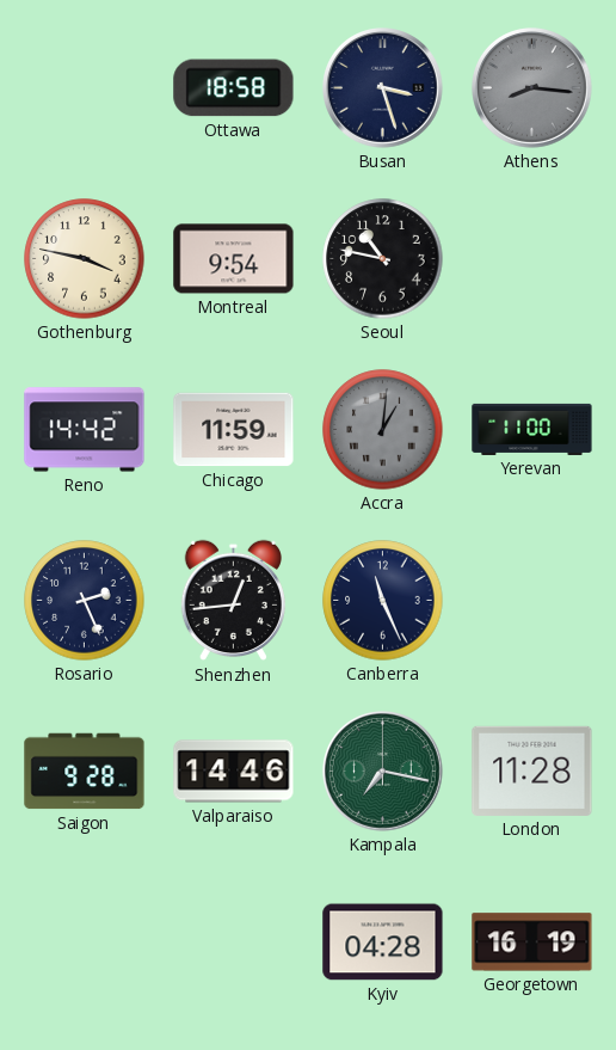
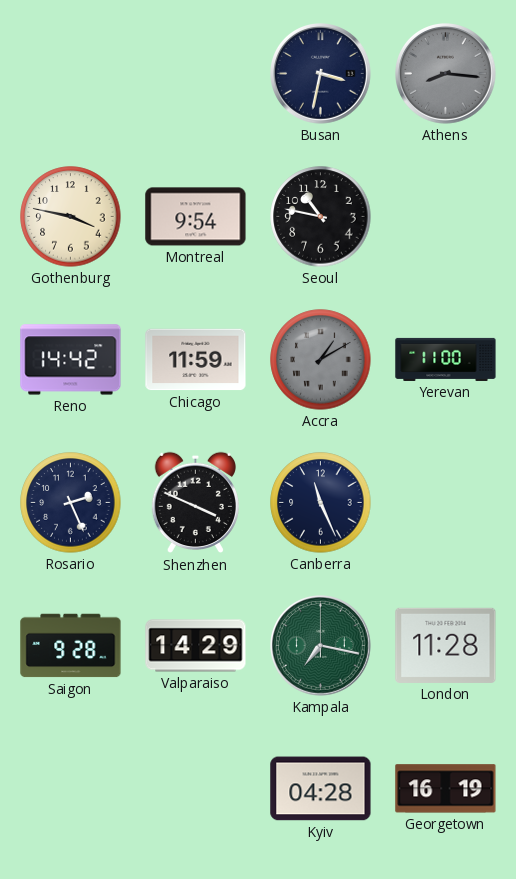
Ottawa: 18:58 -> none
Busan: 3:27 -> 3:32
Accra: 1:01 -> 1:10
Shenzhen: 12:44 -> 3:49
Valparaiso: 14:46 -> 14:29
